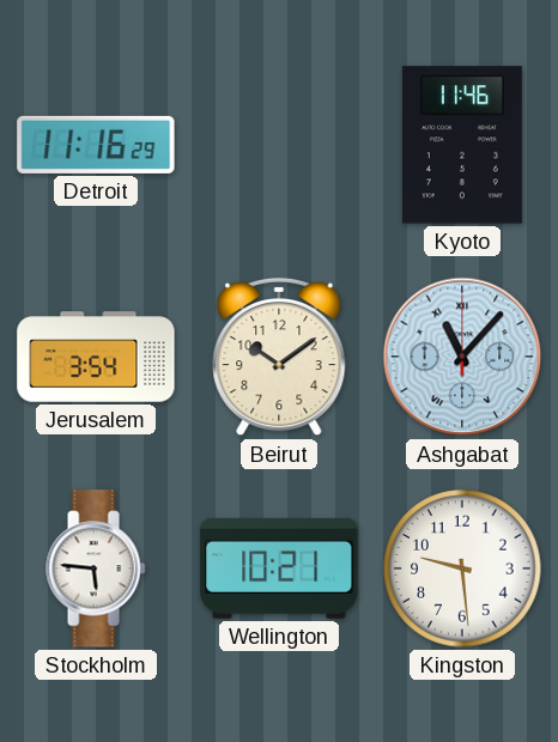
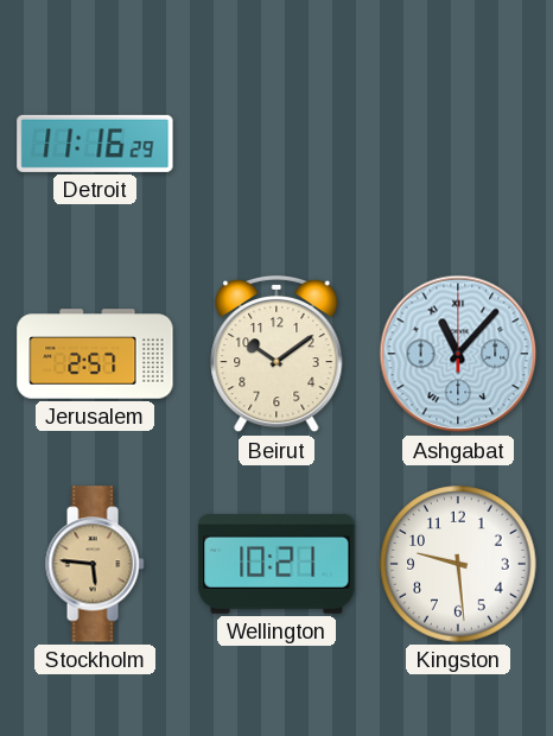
Kyoto: 11:46 -> none
Jerusalem: 3:54 -> 2:57
Stockholm dial: white -> champagne
